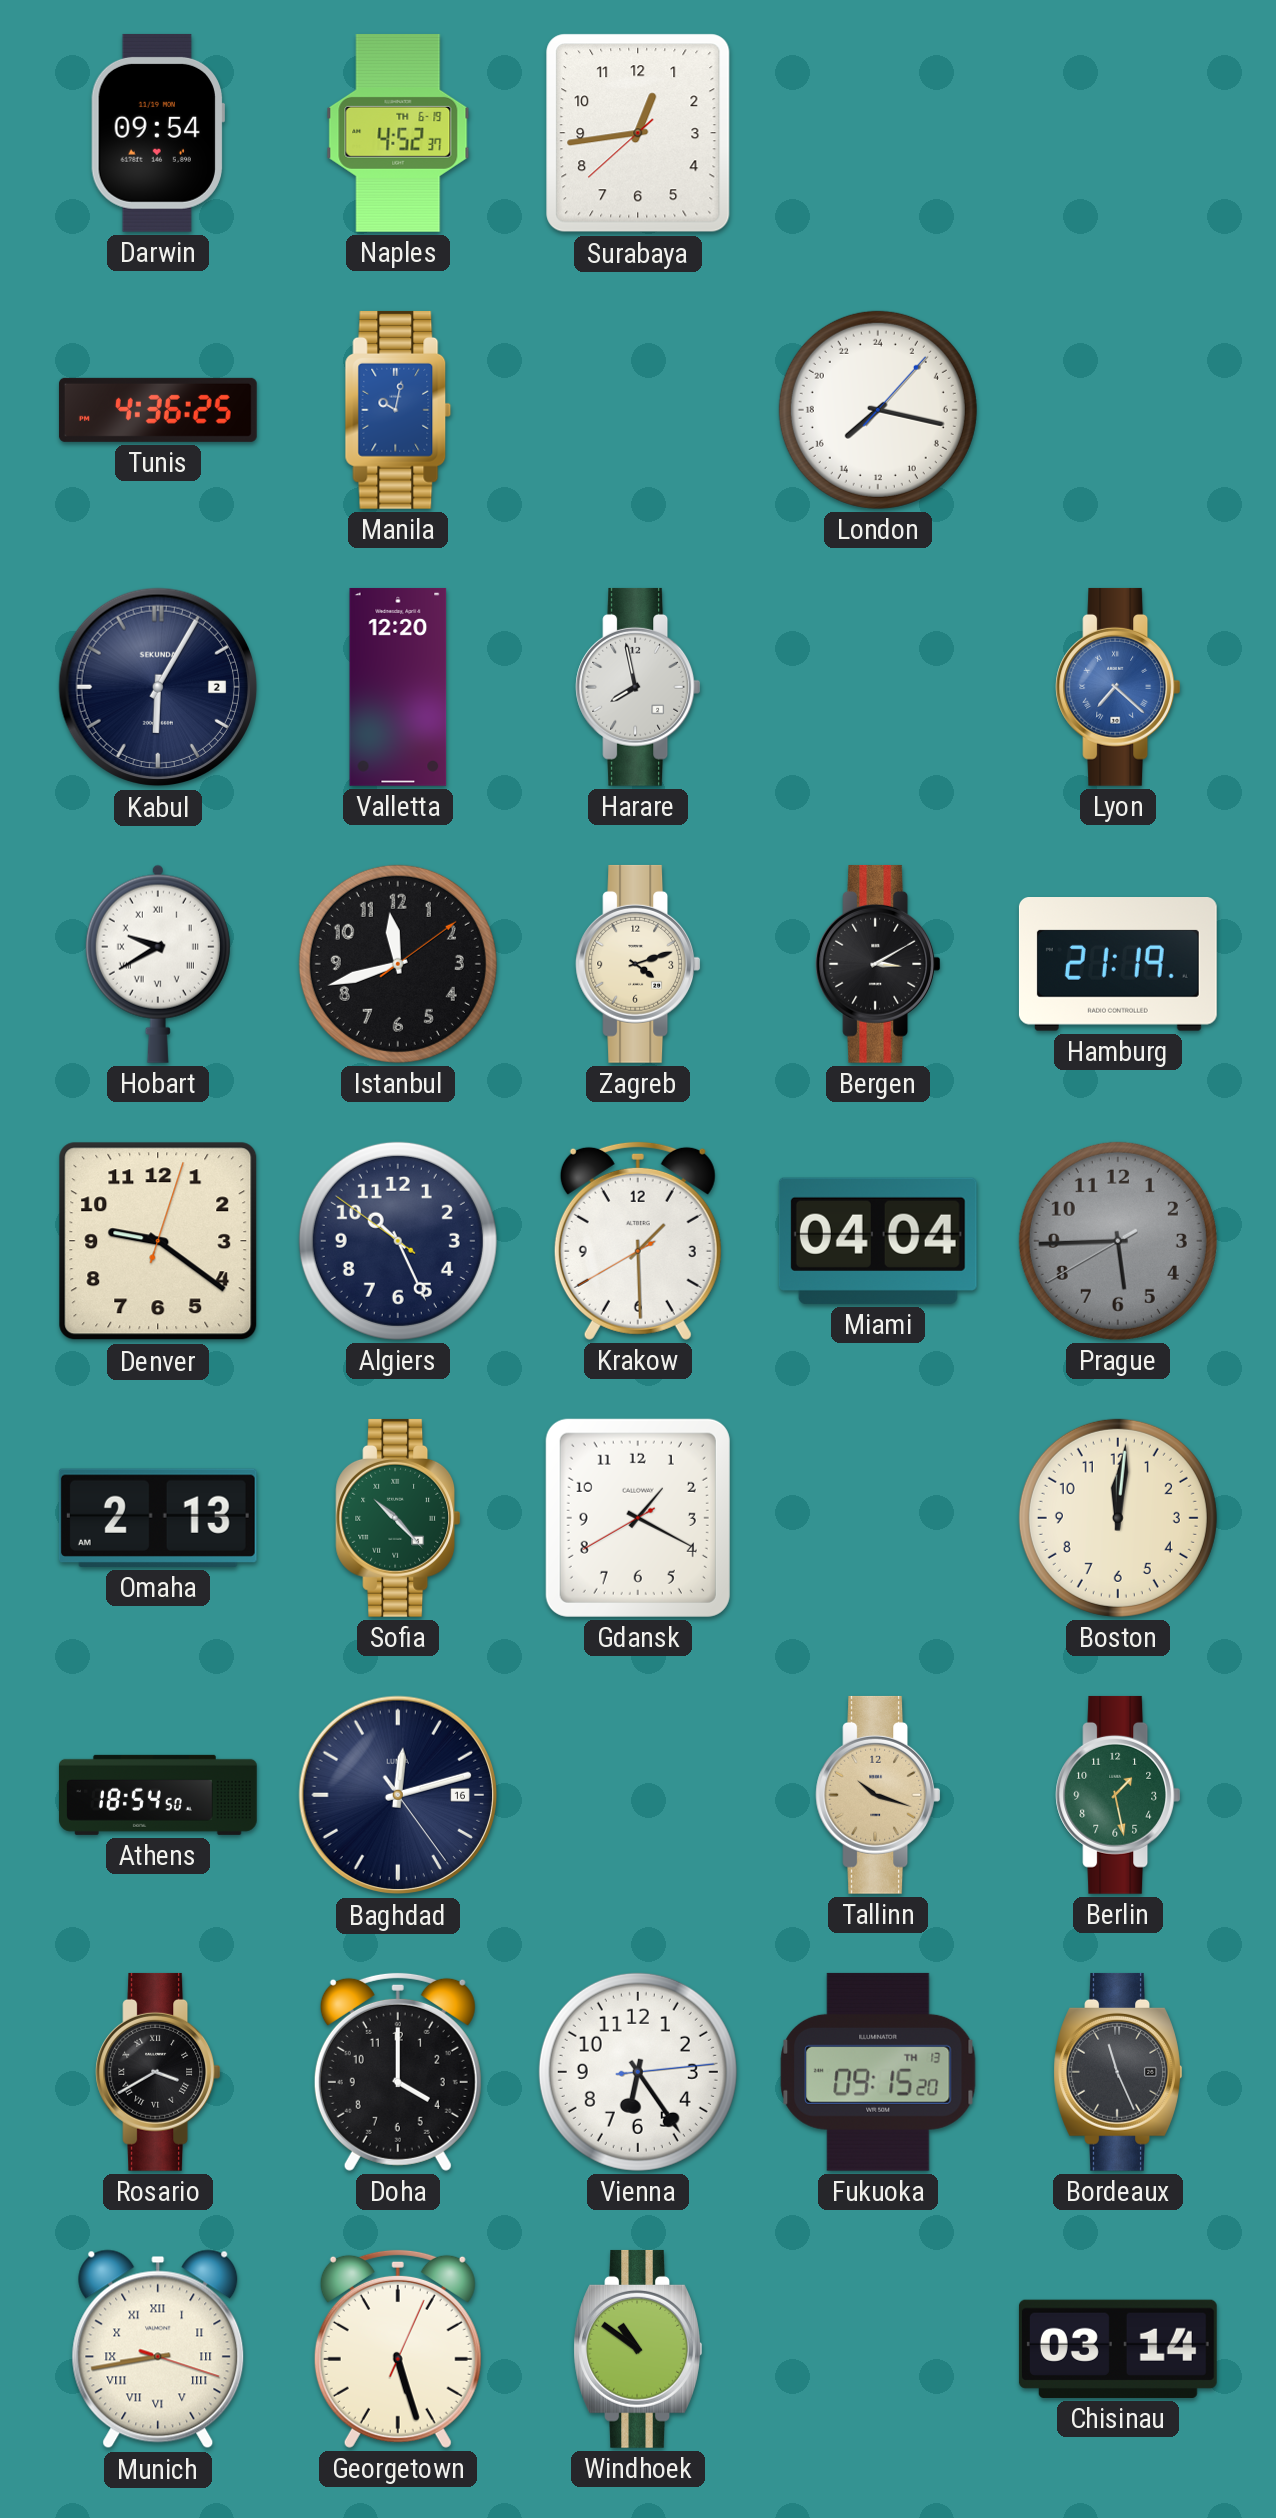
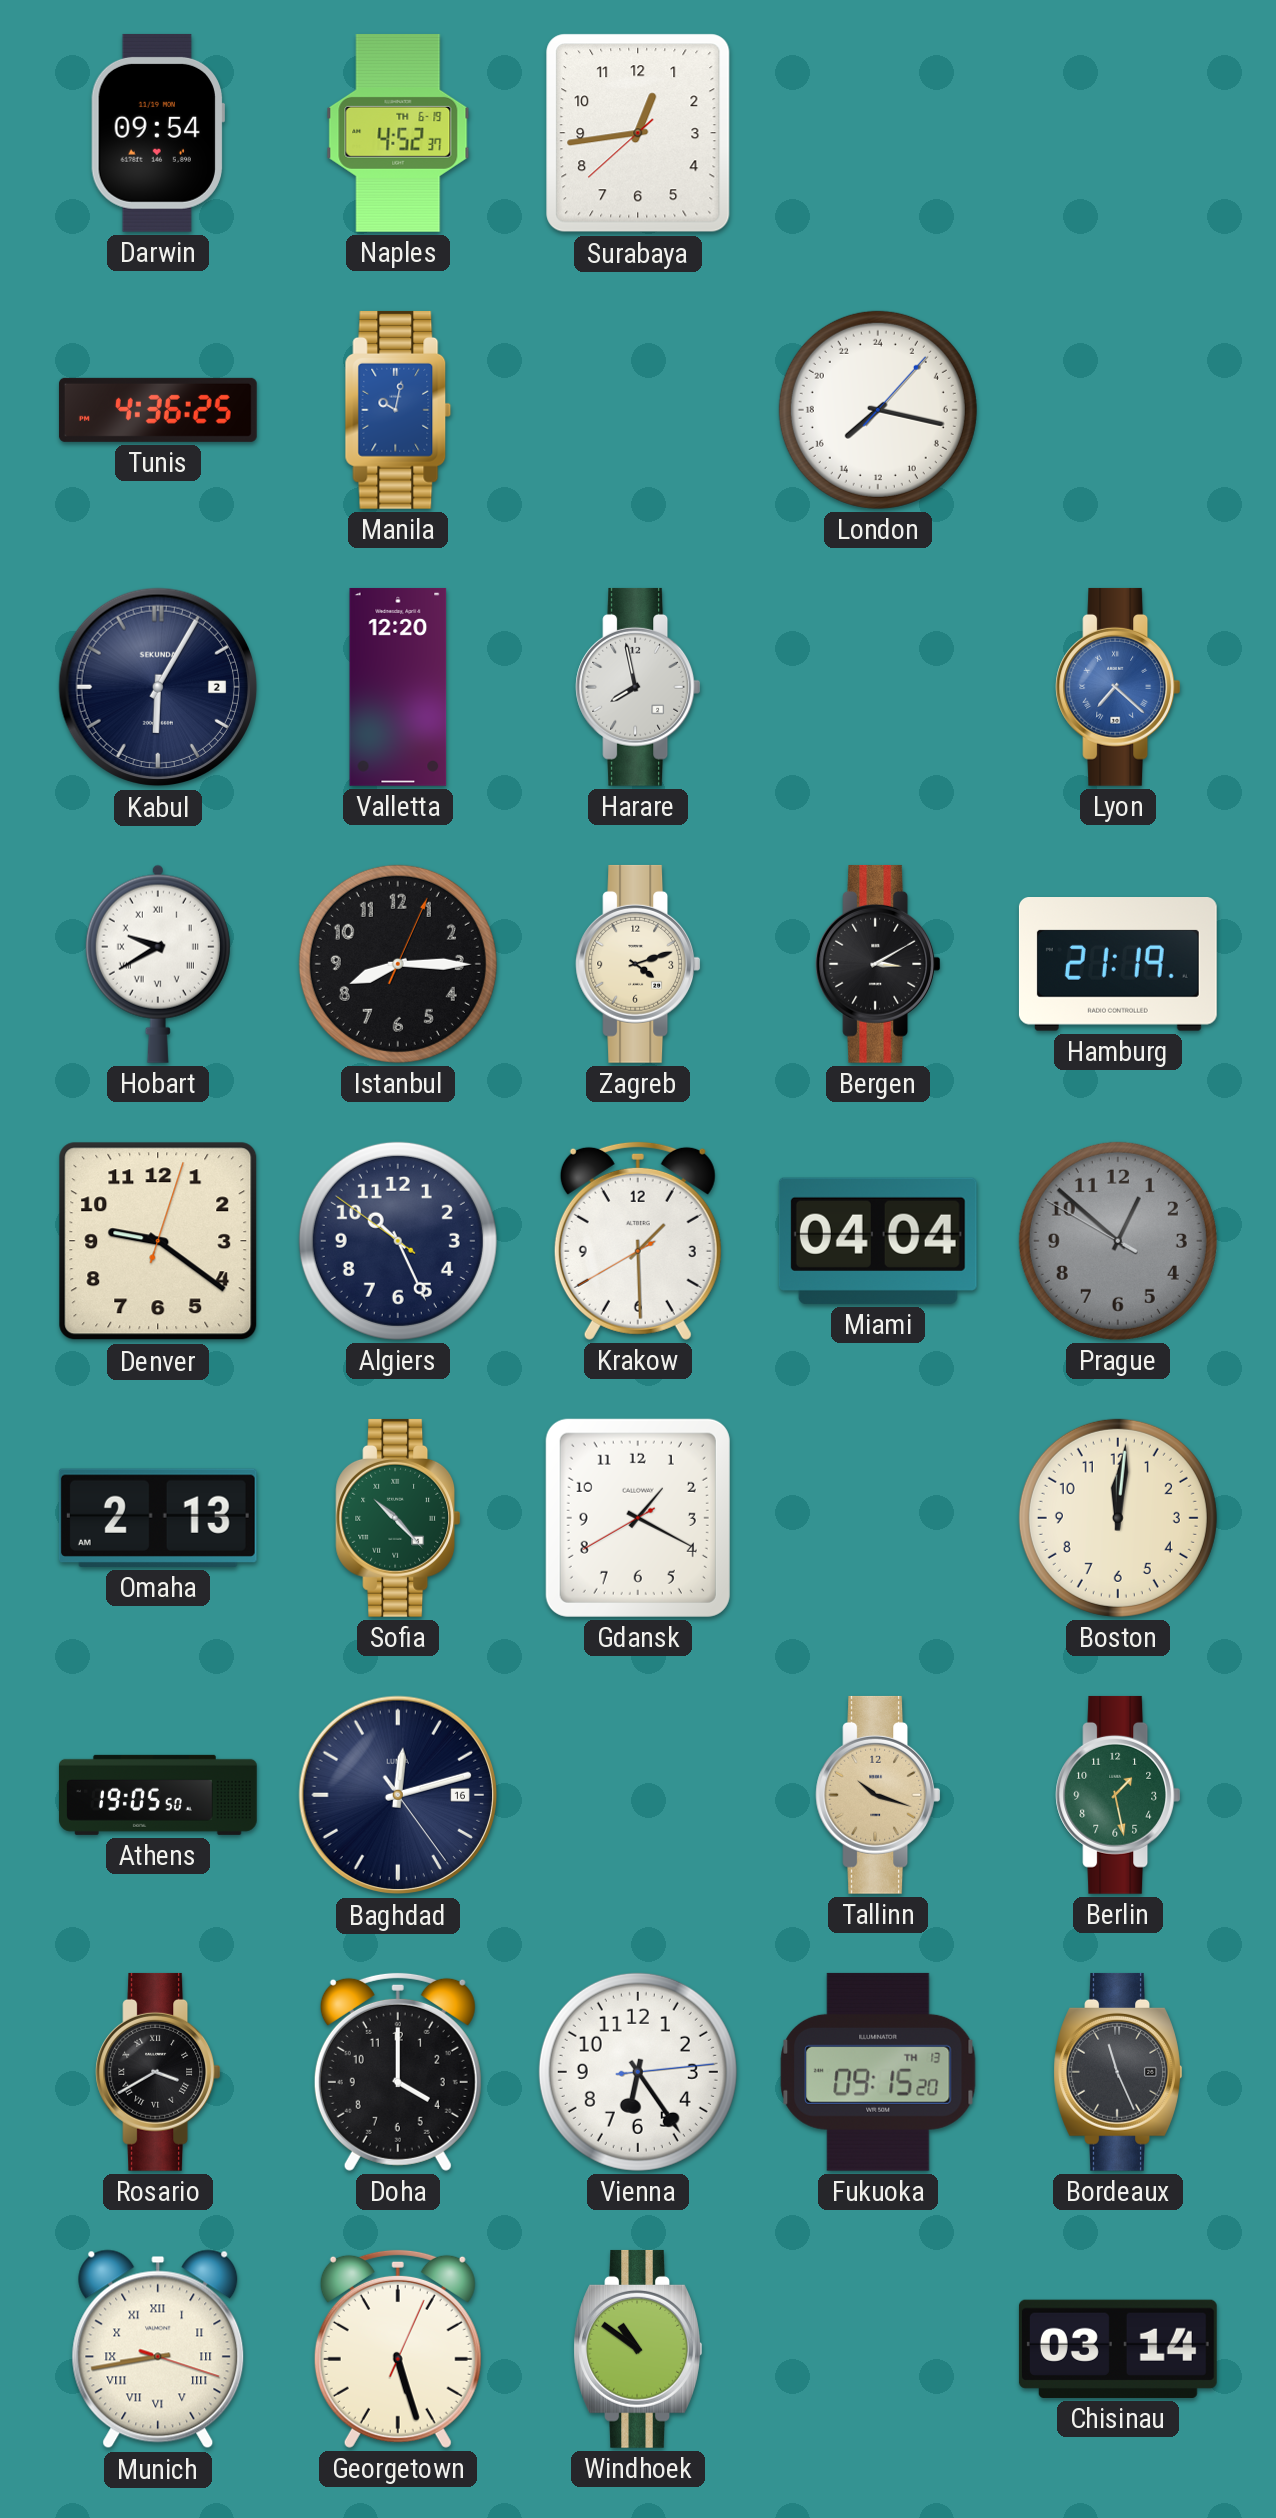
Istanbul: 11:42 -> 8:15
Prague: 5:44 -> 12:51
Athens: 18:54 -> 19:05
